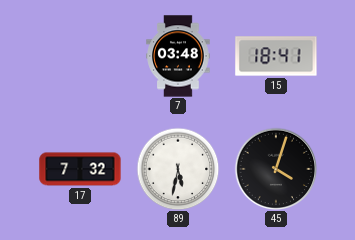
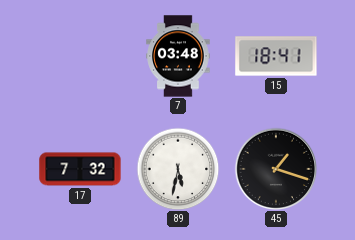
45: 4:03 -> 1:18
